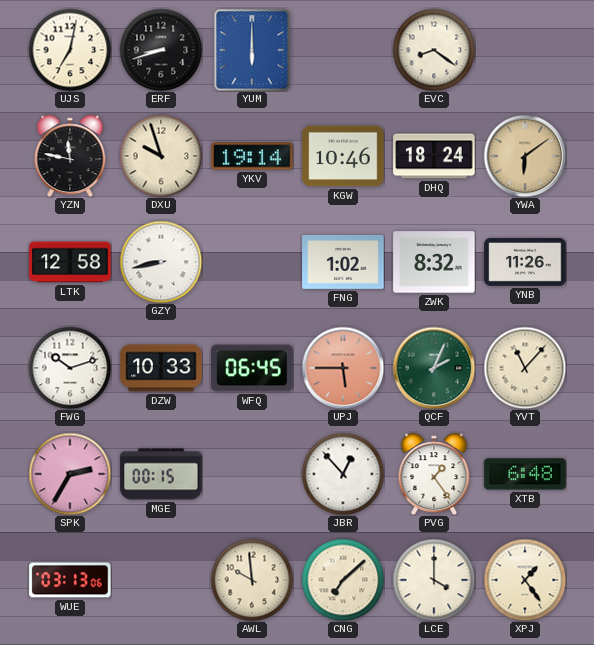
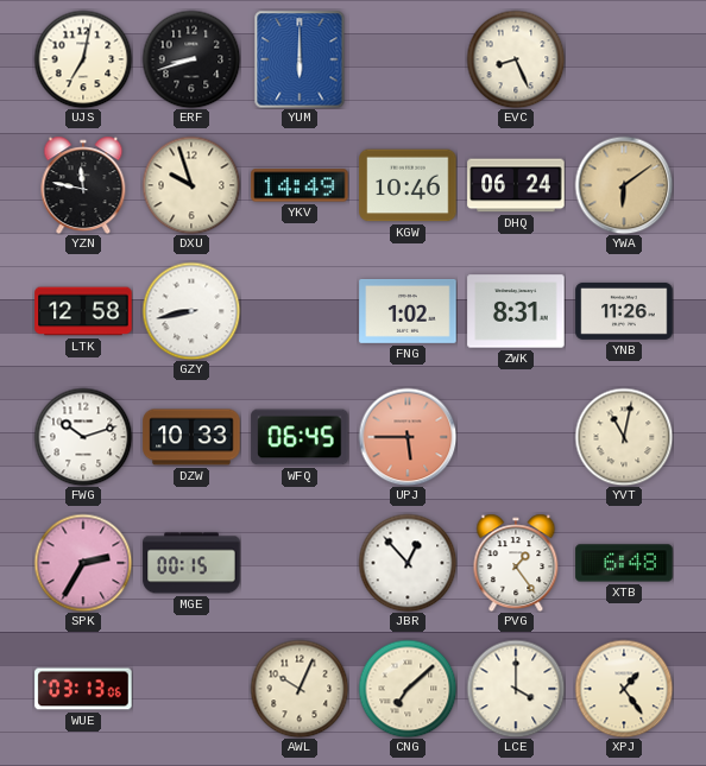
EVC: 8:21 -> 8:26
YKV: 19:14 -> 14:49
DHQ: 18:24 -> 06:24
ZWK: 8:32 -> 8:31
QCF: 2:04 -> none
YVT: 11:07 -> 11:02
AWL: 9:59 -> 10:04
